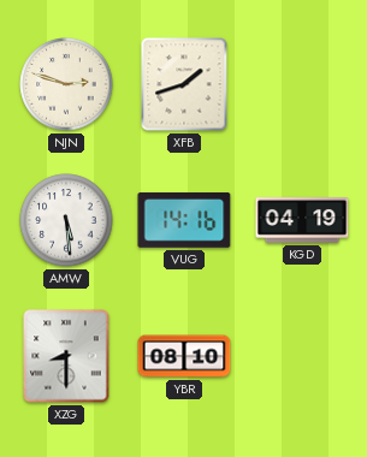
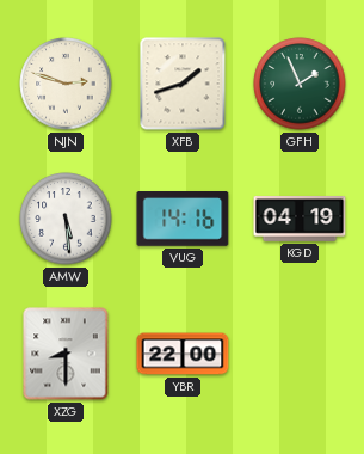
GFH: none -> 1:56
YBR: 08:10 -> 22:00
